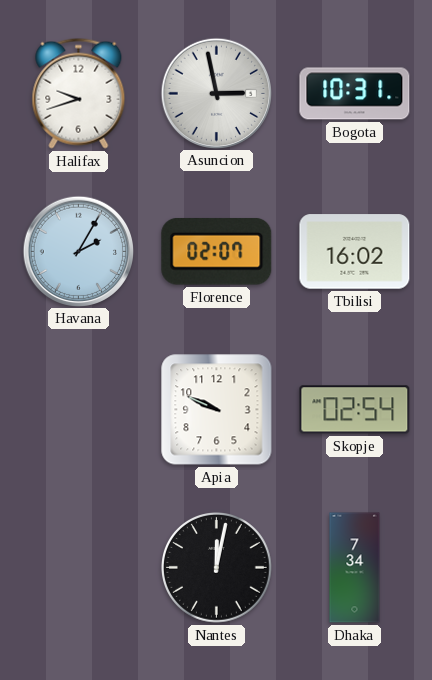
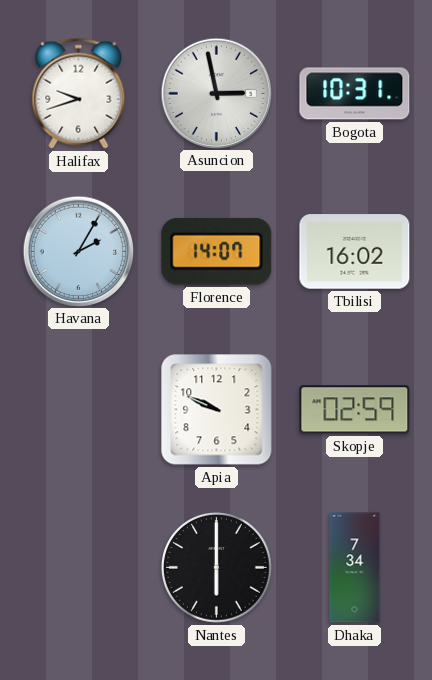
Florence: 02:07 -> 14:07
Skopje: 02:54 -> 02:59
Nantes: 12:02 -> 6:00
